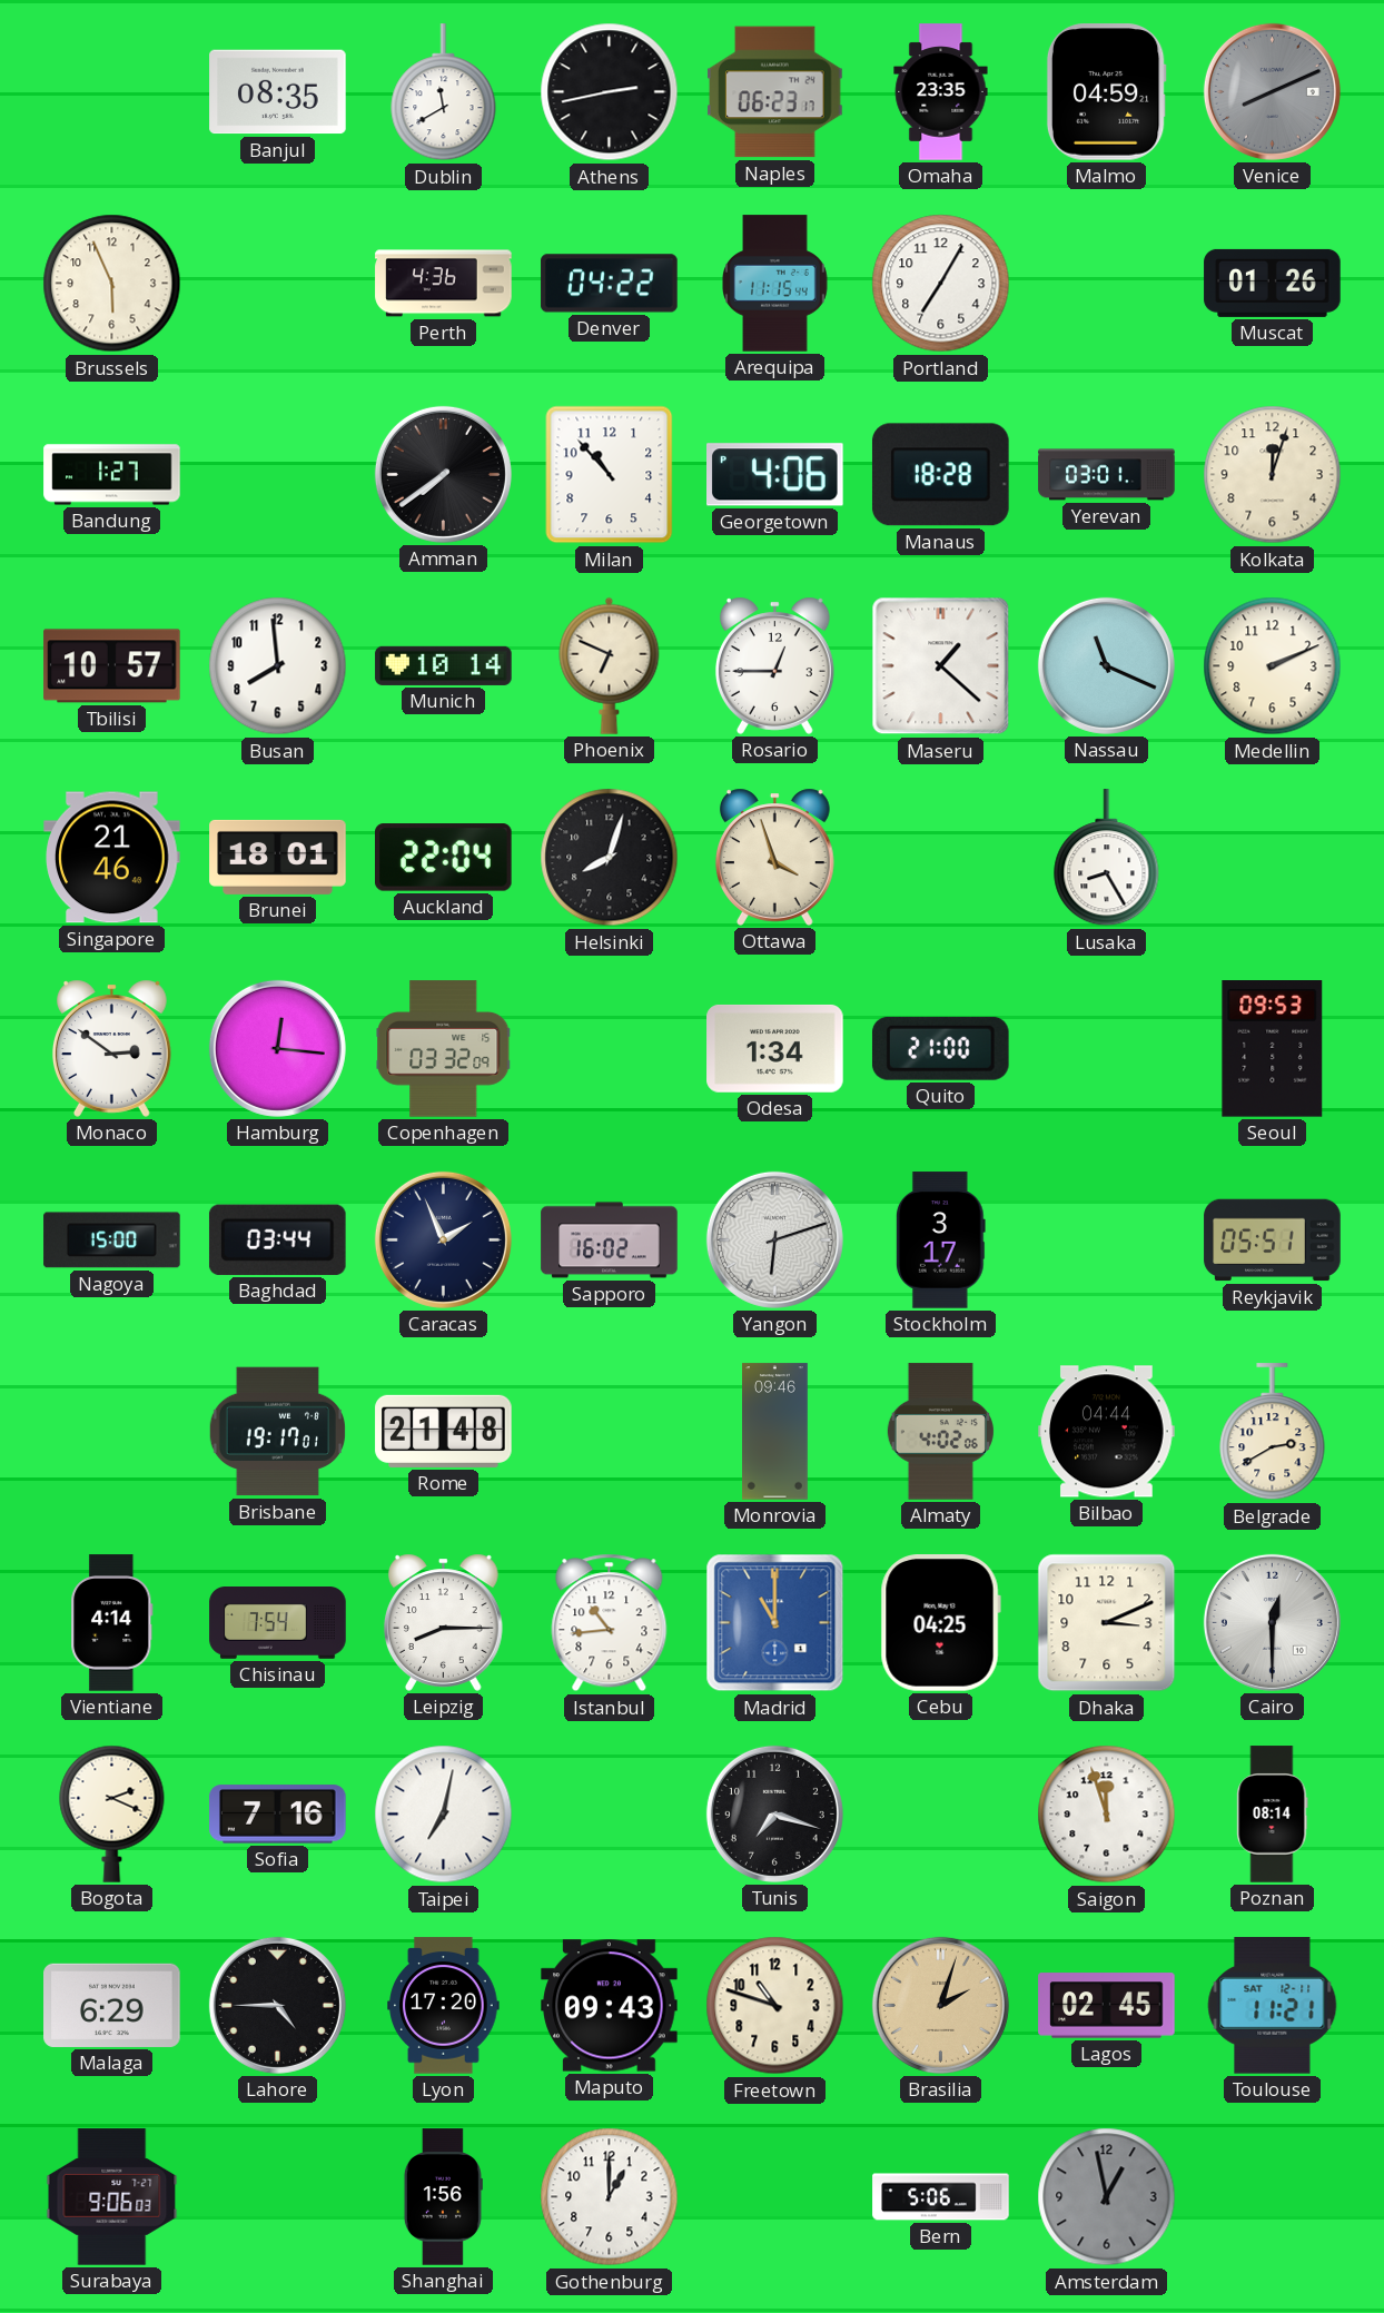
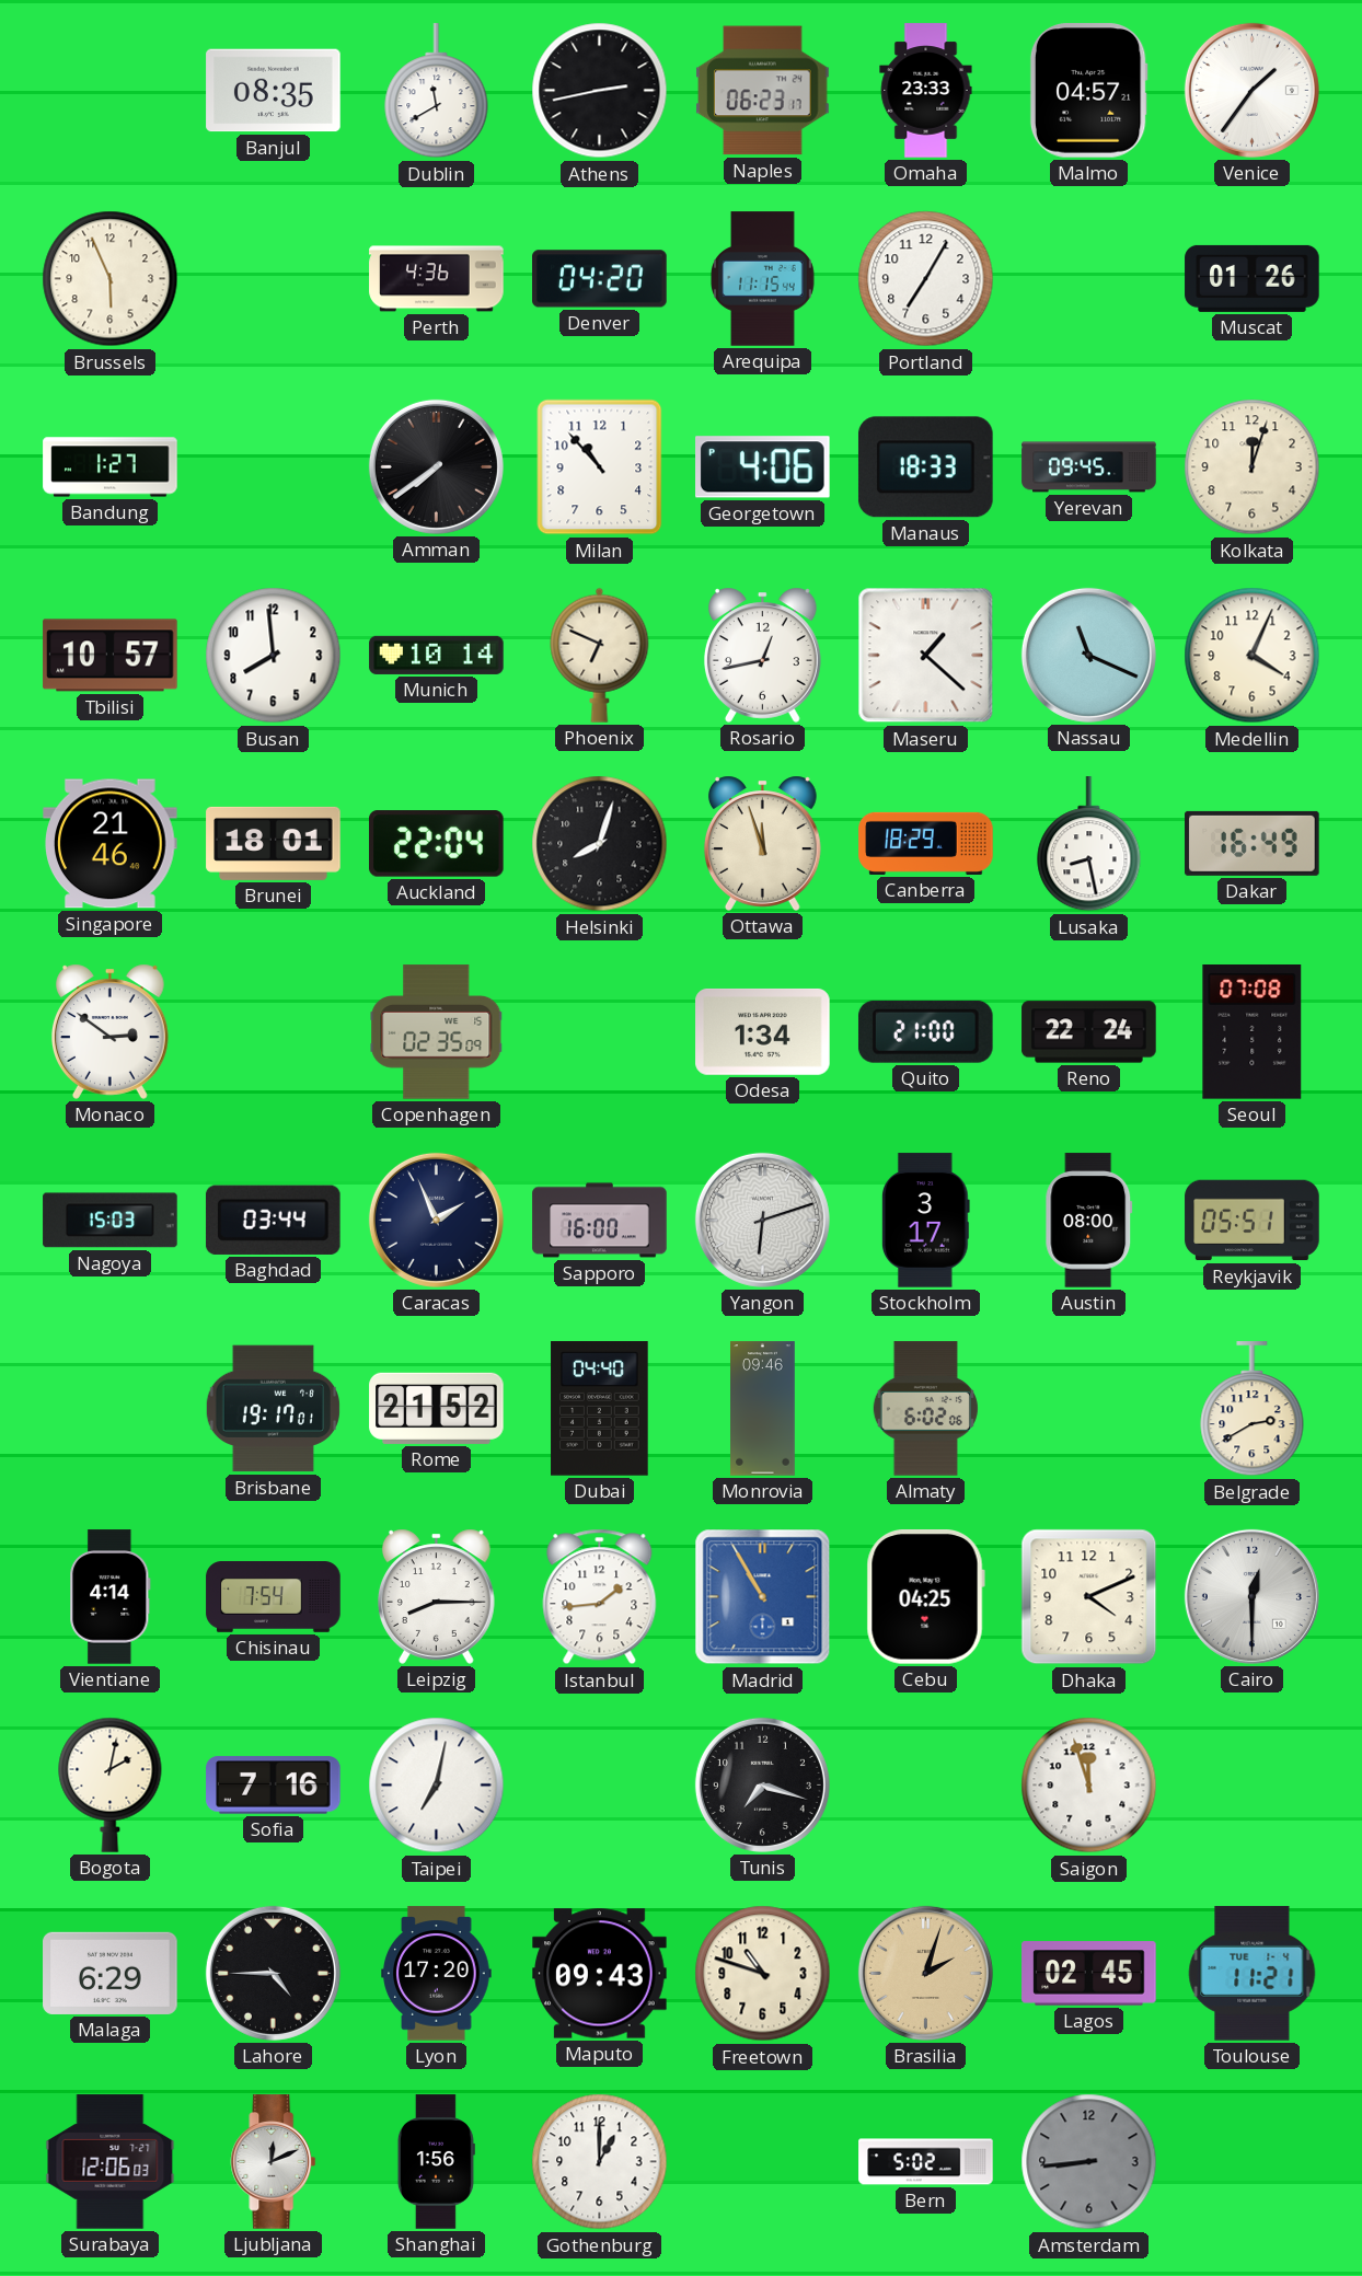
Omaha: 23:35 -> 23:33
Malmo: 04:59 -> 04:57
Venice: 8:11 -> 1:36
Venice dial: grey -> white
Denver: 04:22 -> 04:20
Manaus: 18:28 -> 18:33
Yerevan: 03:01 -> 09:45
Rosario: 12:45 -> 12:43
Medellin: 2:11 -> 4:04
Ottawa: 3:57 -> 11:57
Canberra: none -> 18:29
Lusaka: 8:25 -> 8:28
Dakar: none -> 16:49
Hamburg: 12:16 -> none
Copenhagen: 03:32 -> 02:35
Reno: none -> 22:24
Seoul: 09:53 -> 07:08
Nagoya: 15:00 -> 15:03
Sapporo: 16:02 -> 16:00
Austin: none -> 08:00
Rome: 21:48 -> 21:52
Dubai: none -> 04:40
Almaty: 4:02 -> 6:02
Bilbao: 04:44 -> none
Istanbul: 10:44 -> 1:44
Madrid: 11:00 -> 10:55
Dhaka: 3:11 -> 4:11
Bogota: 2:19 -> 2:02
Poznan: 08:14 -> none
Toulouse date: SAT 12-11 -> TUE 1-4
Surabaya: 9:06 -> 12:06
Ljubljana: none -> 12:11
Bern: 5:06 -> 5:02
Amsterdam: 12:58 -> 8:44
